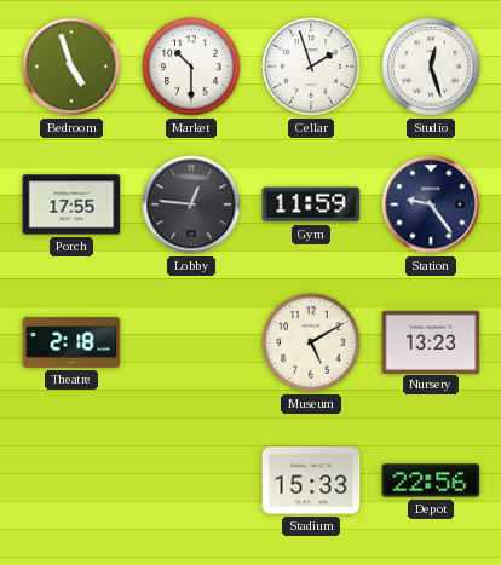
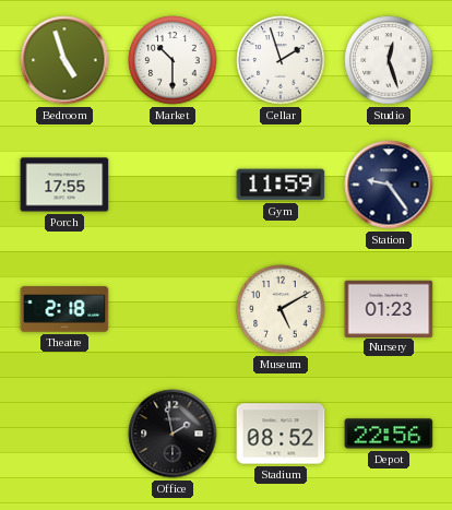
Lobby: 12:46 -> none
Nursery: 13:23 -> 01:23
Office: none -> 1:58
Stadium: 15:33 -> 08:52
